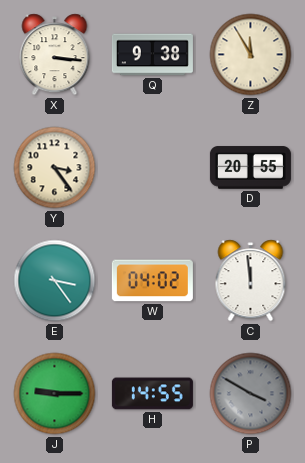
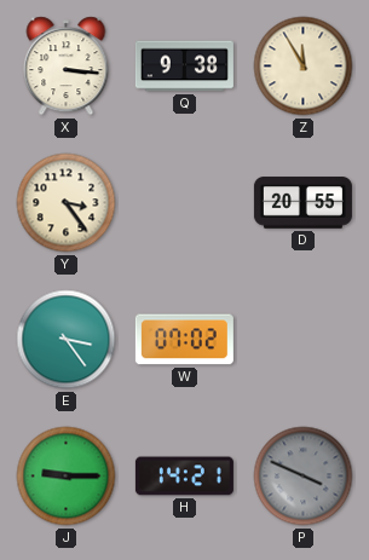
W: 04:02 -> 07:02
C: 11:59 -> none
H: 14:55 -> 14:21
P: 3:50 -> 3:49
